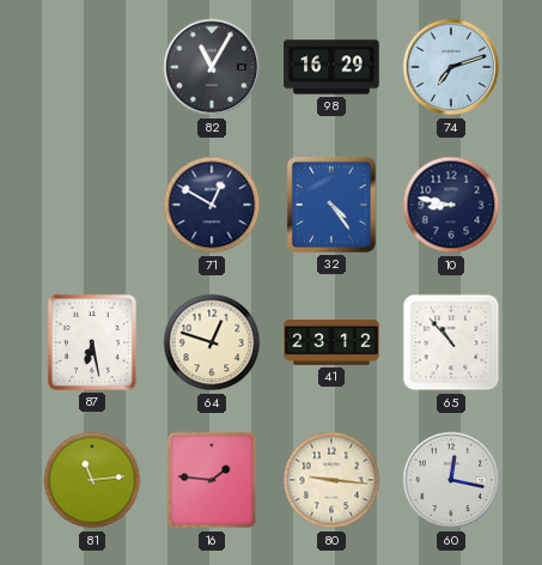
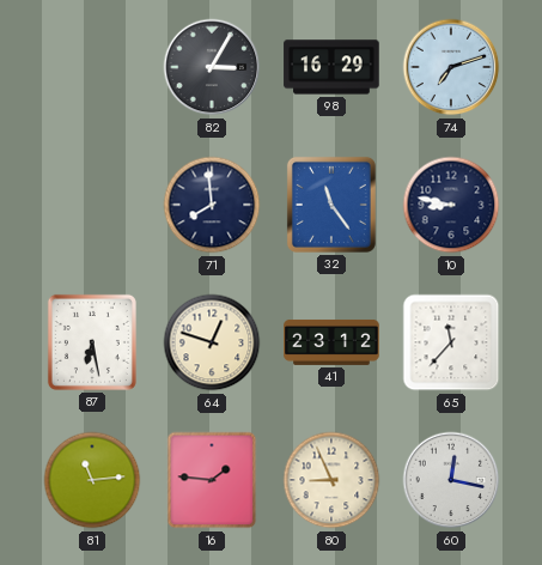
82: 11:05 -> 3:05
71: 12:50 -> 7:59
32: 4:24 -> 11:24
65: 10:53 -> 11:37
80: 9:16 -> 8:56
